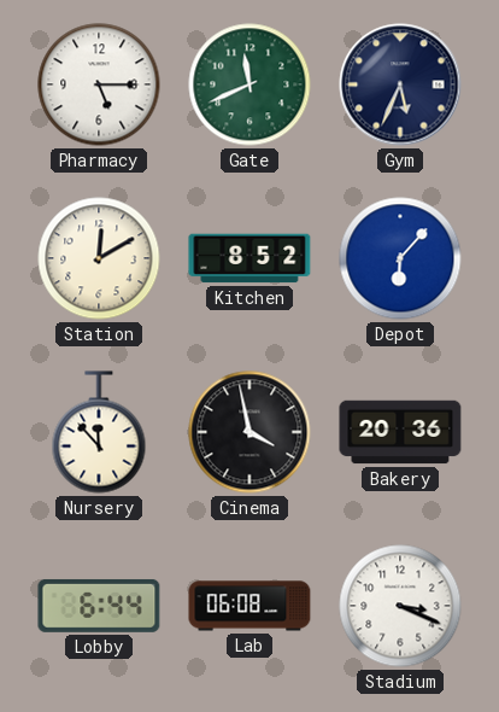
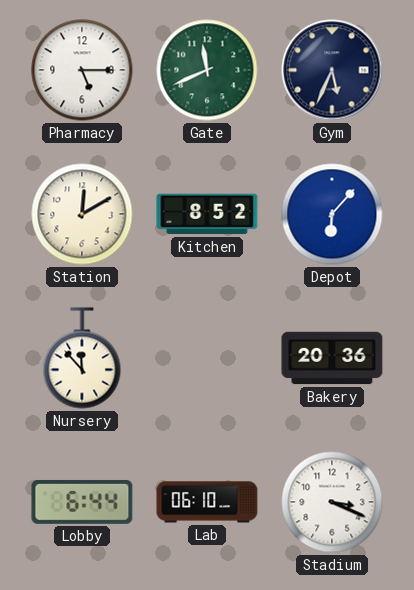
Cinema: 3:58 -> none
Lab: 06:08 -> 06:10
